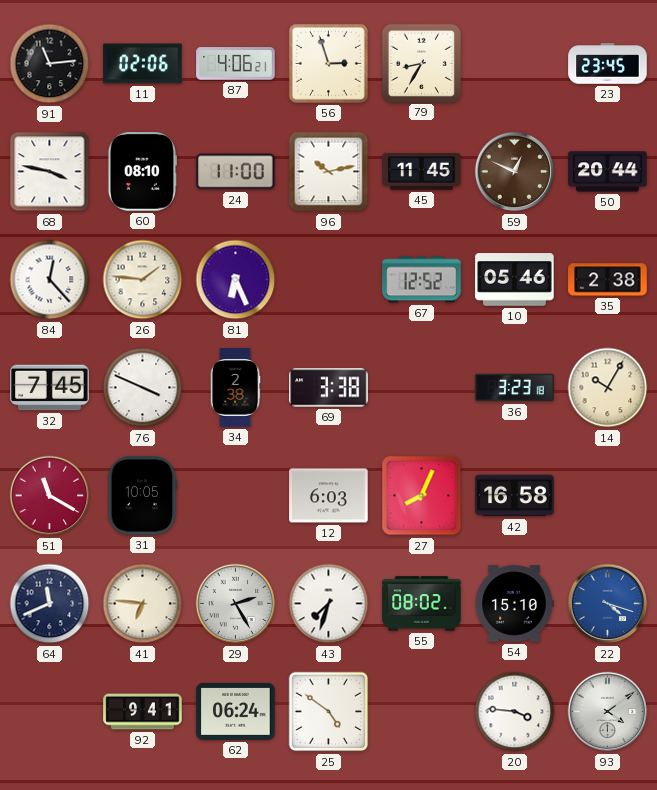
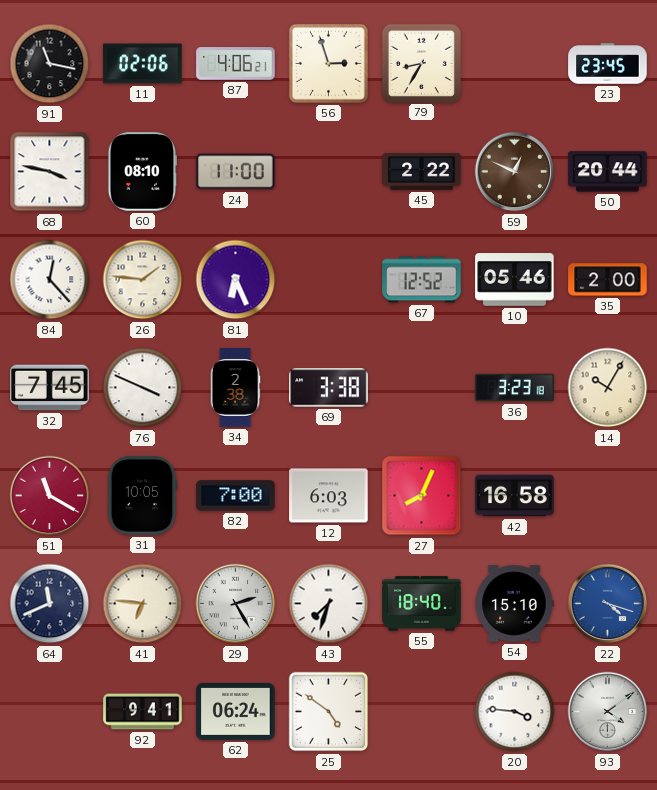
91: 11:14 -> 11:17
96: 10:13 -> none
45: 11:45 -> 2:22
35: 2:38 -> 2:00
82: none -> 7:00
55: 08:02 -> 18:40
